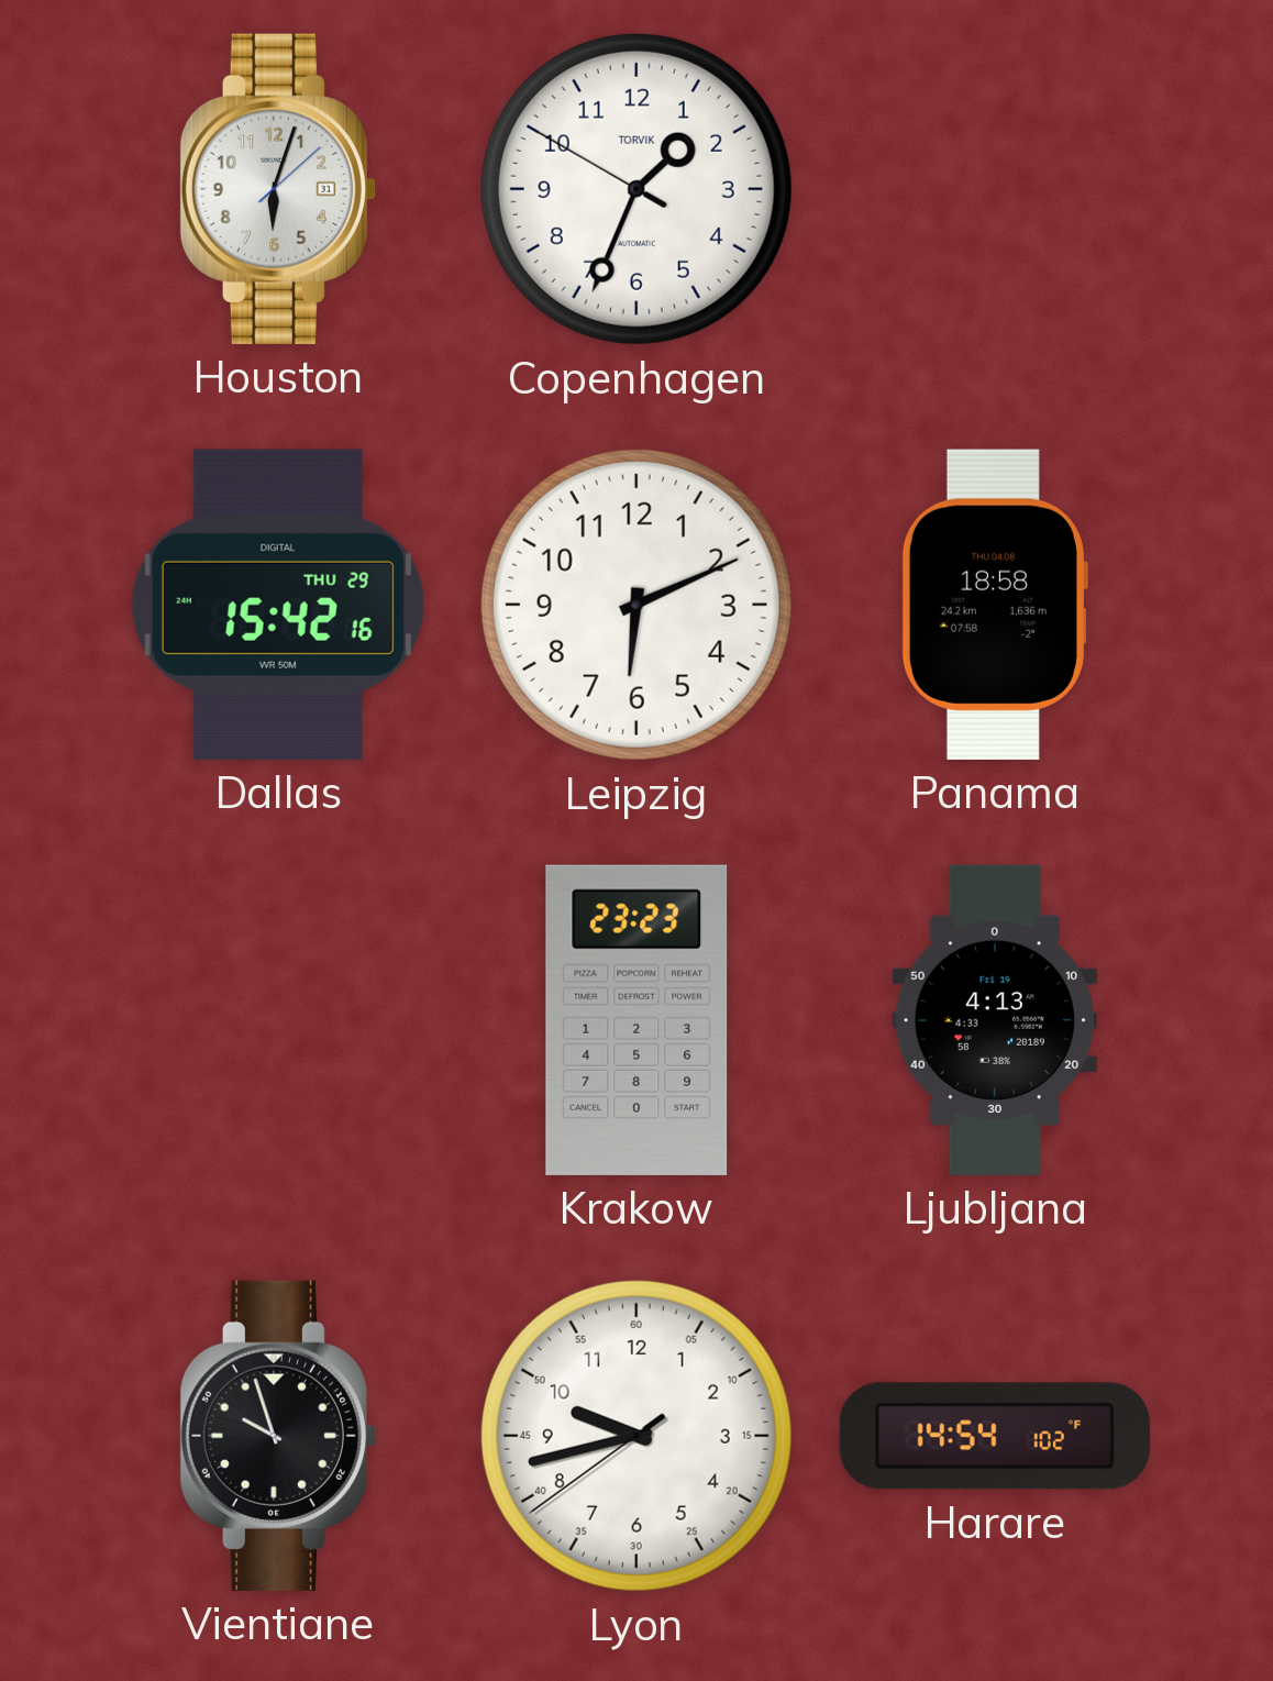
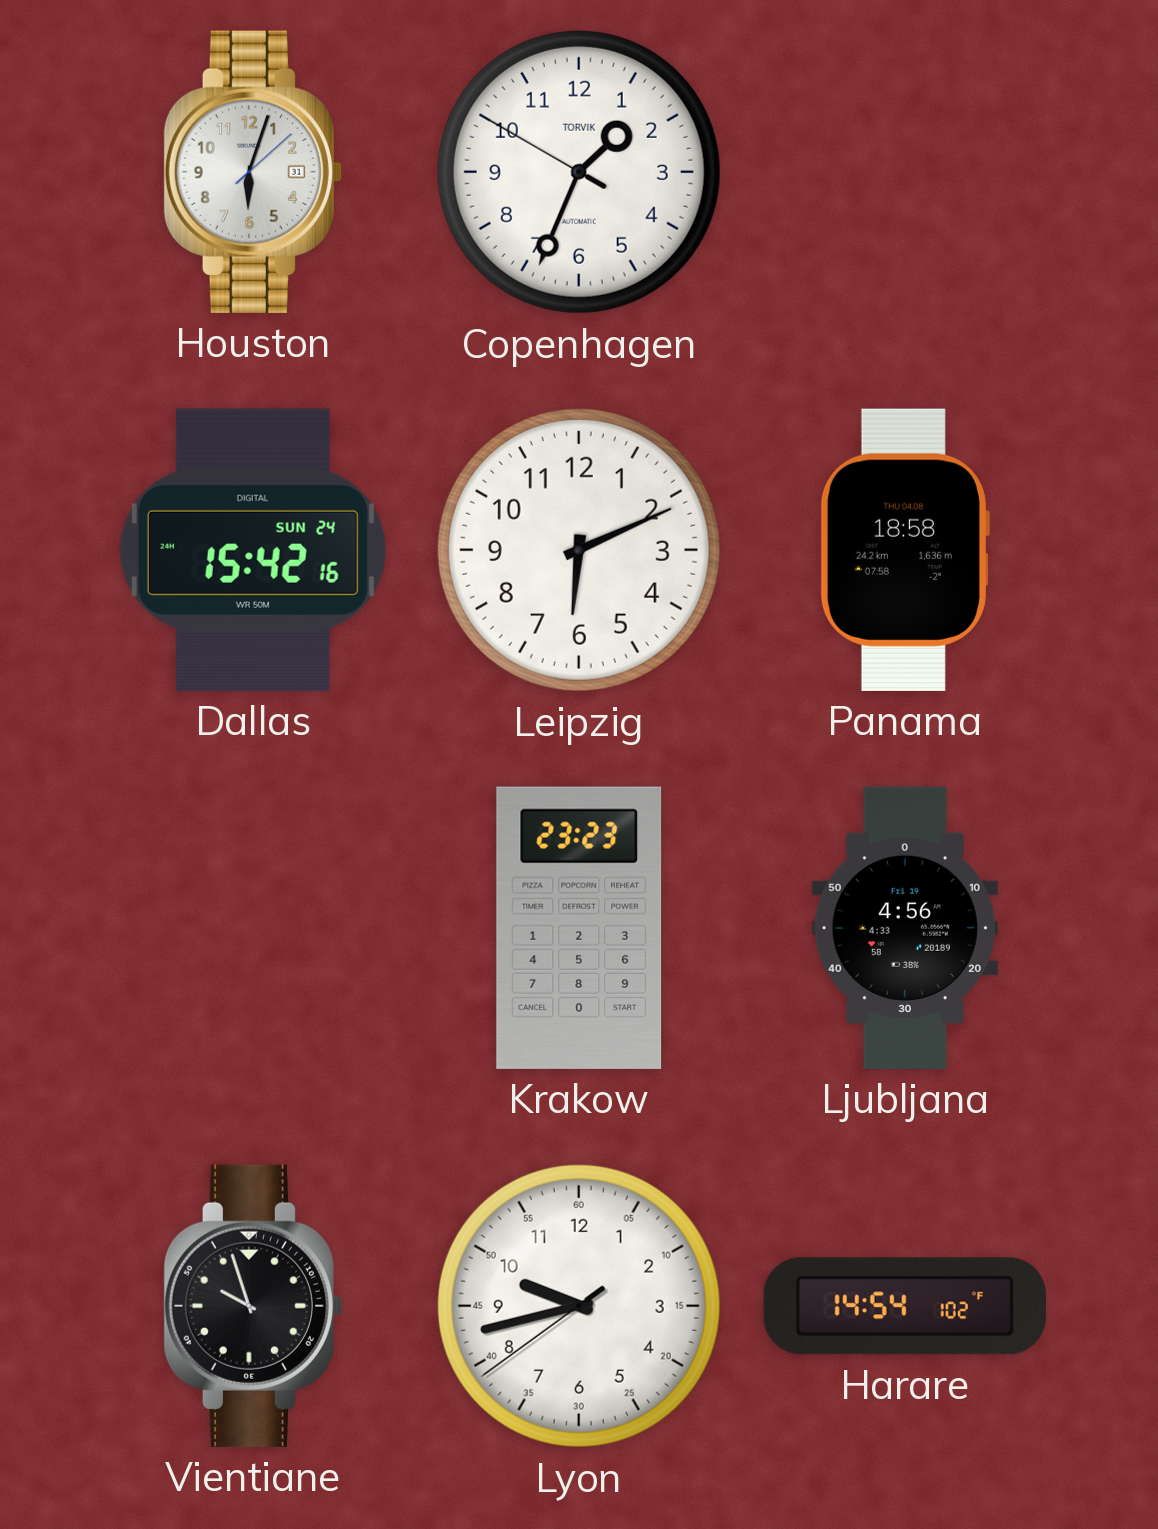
Dallas date: THU 29 -> SUN 24
Ljubljana: 4:13 -> 4:56
